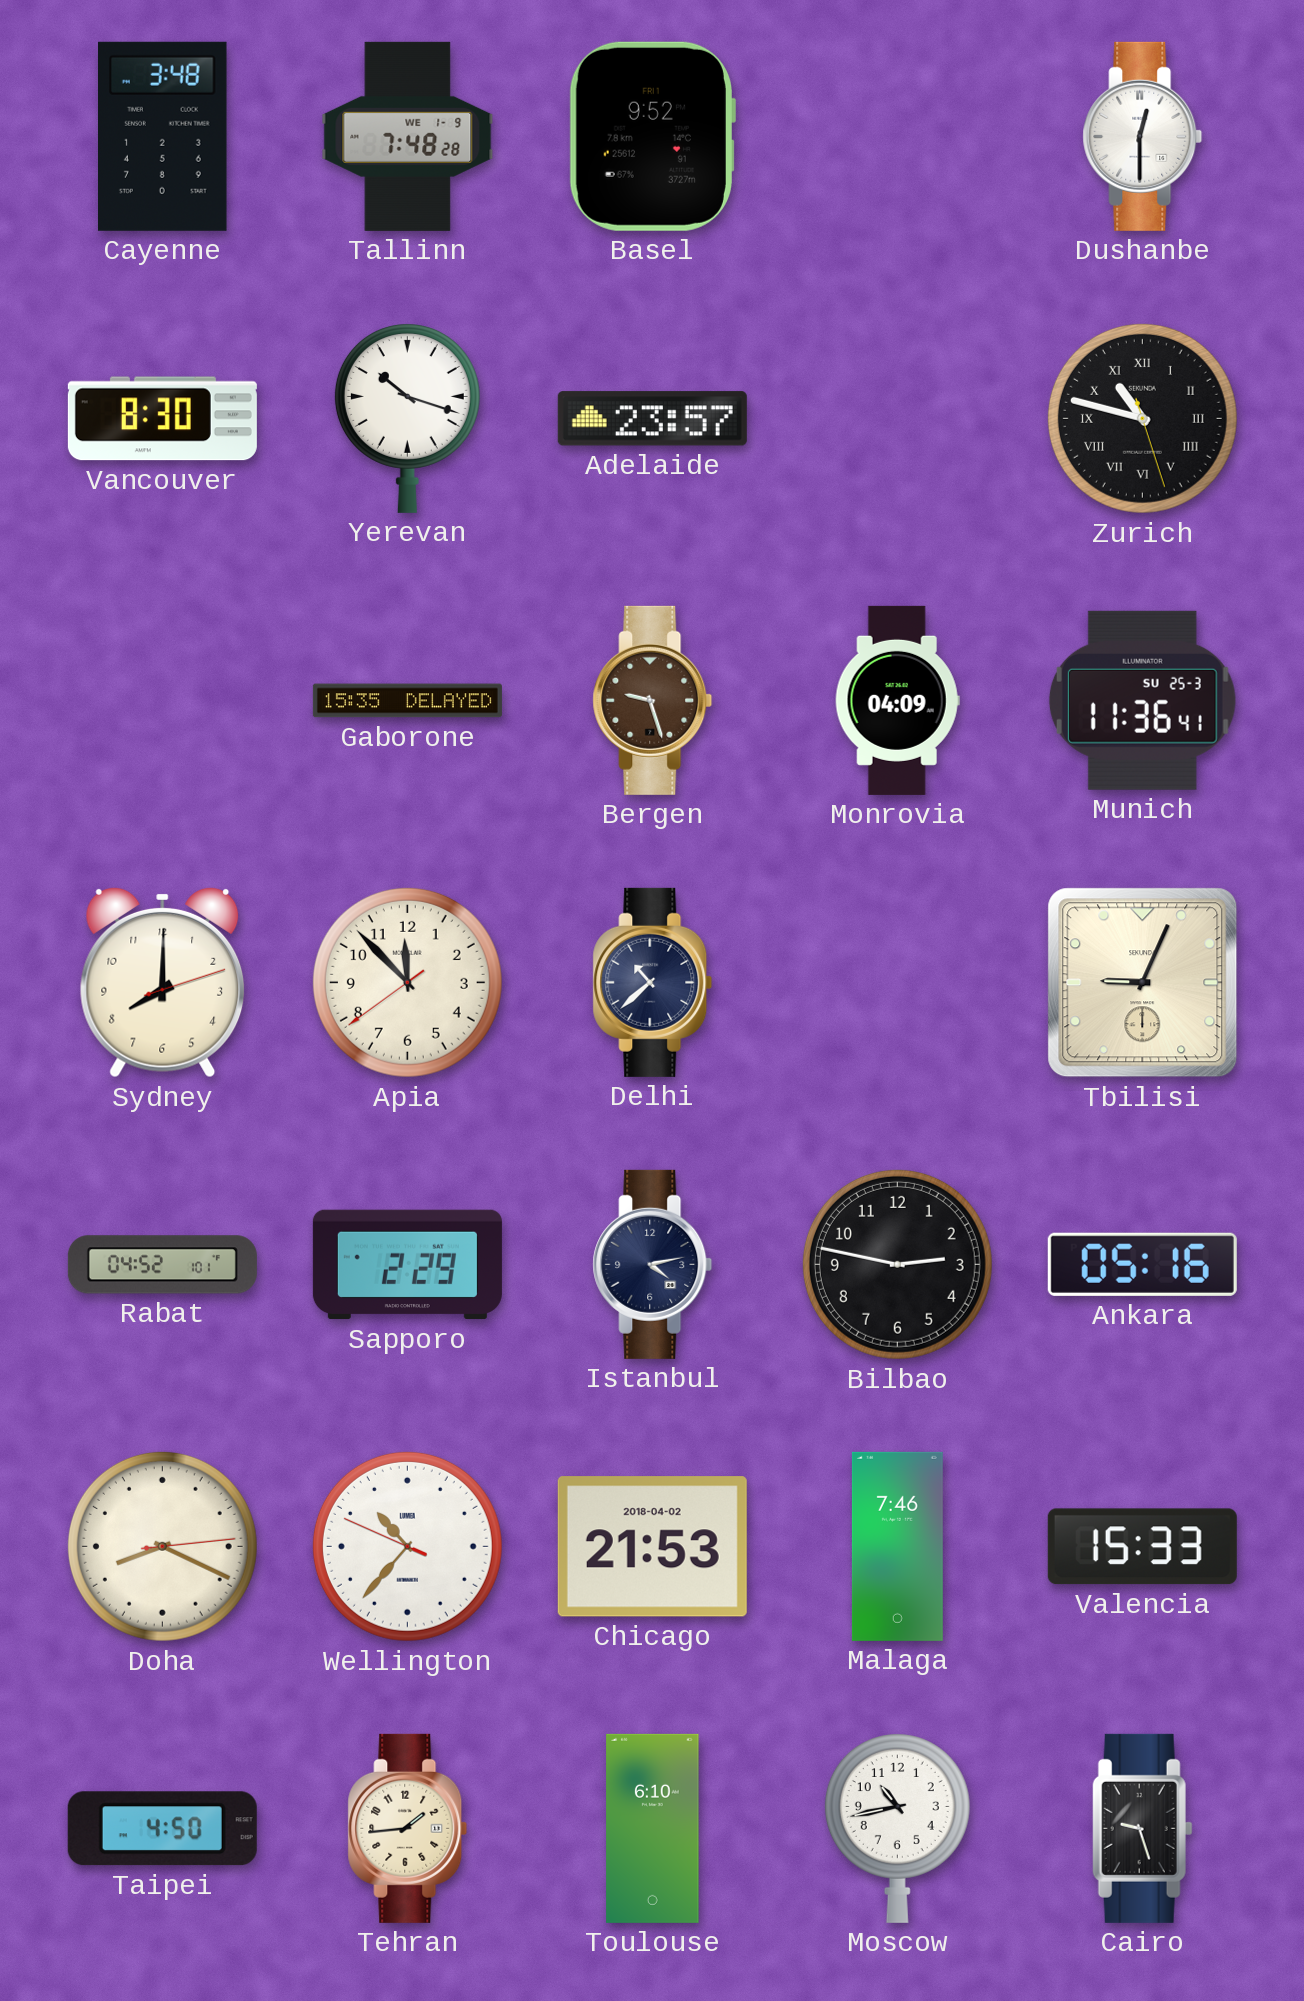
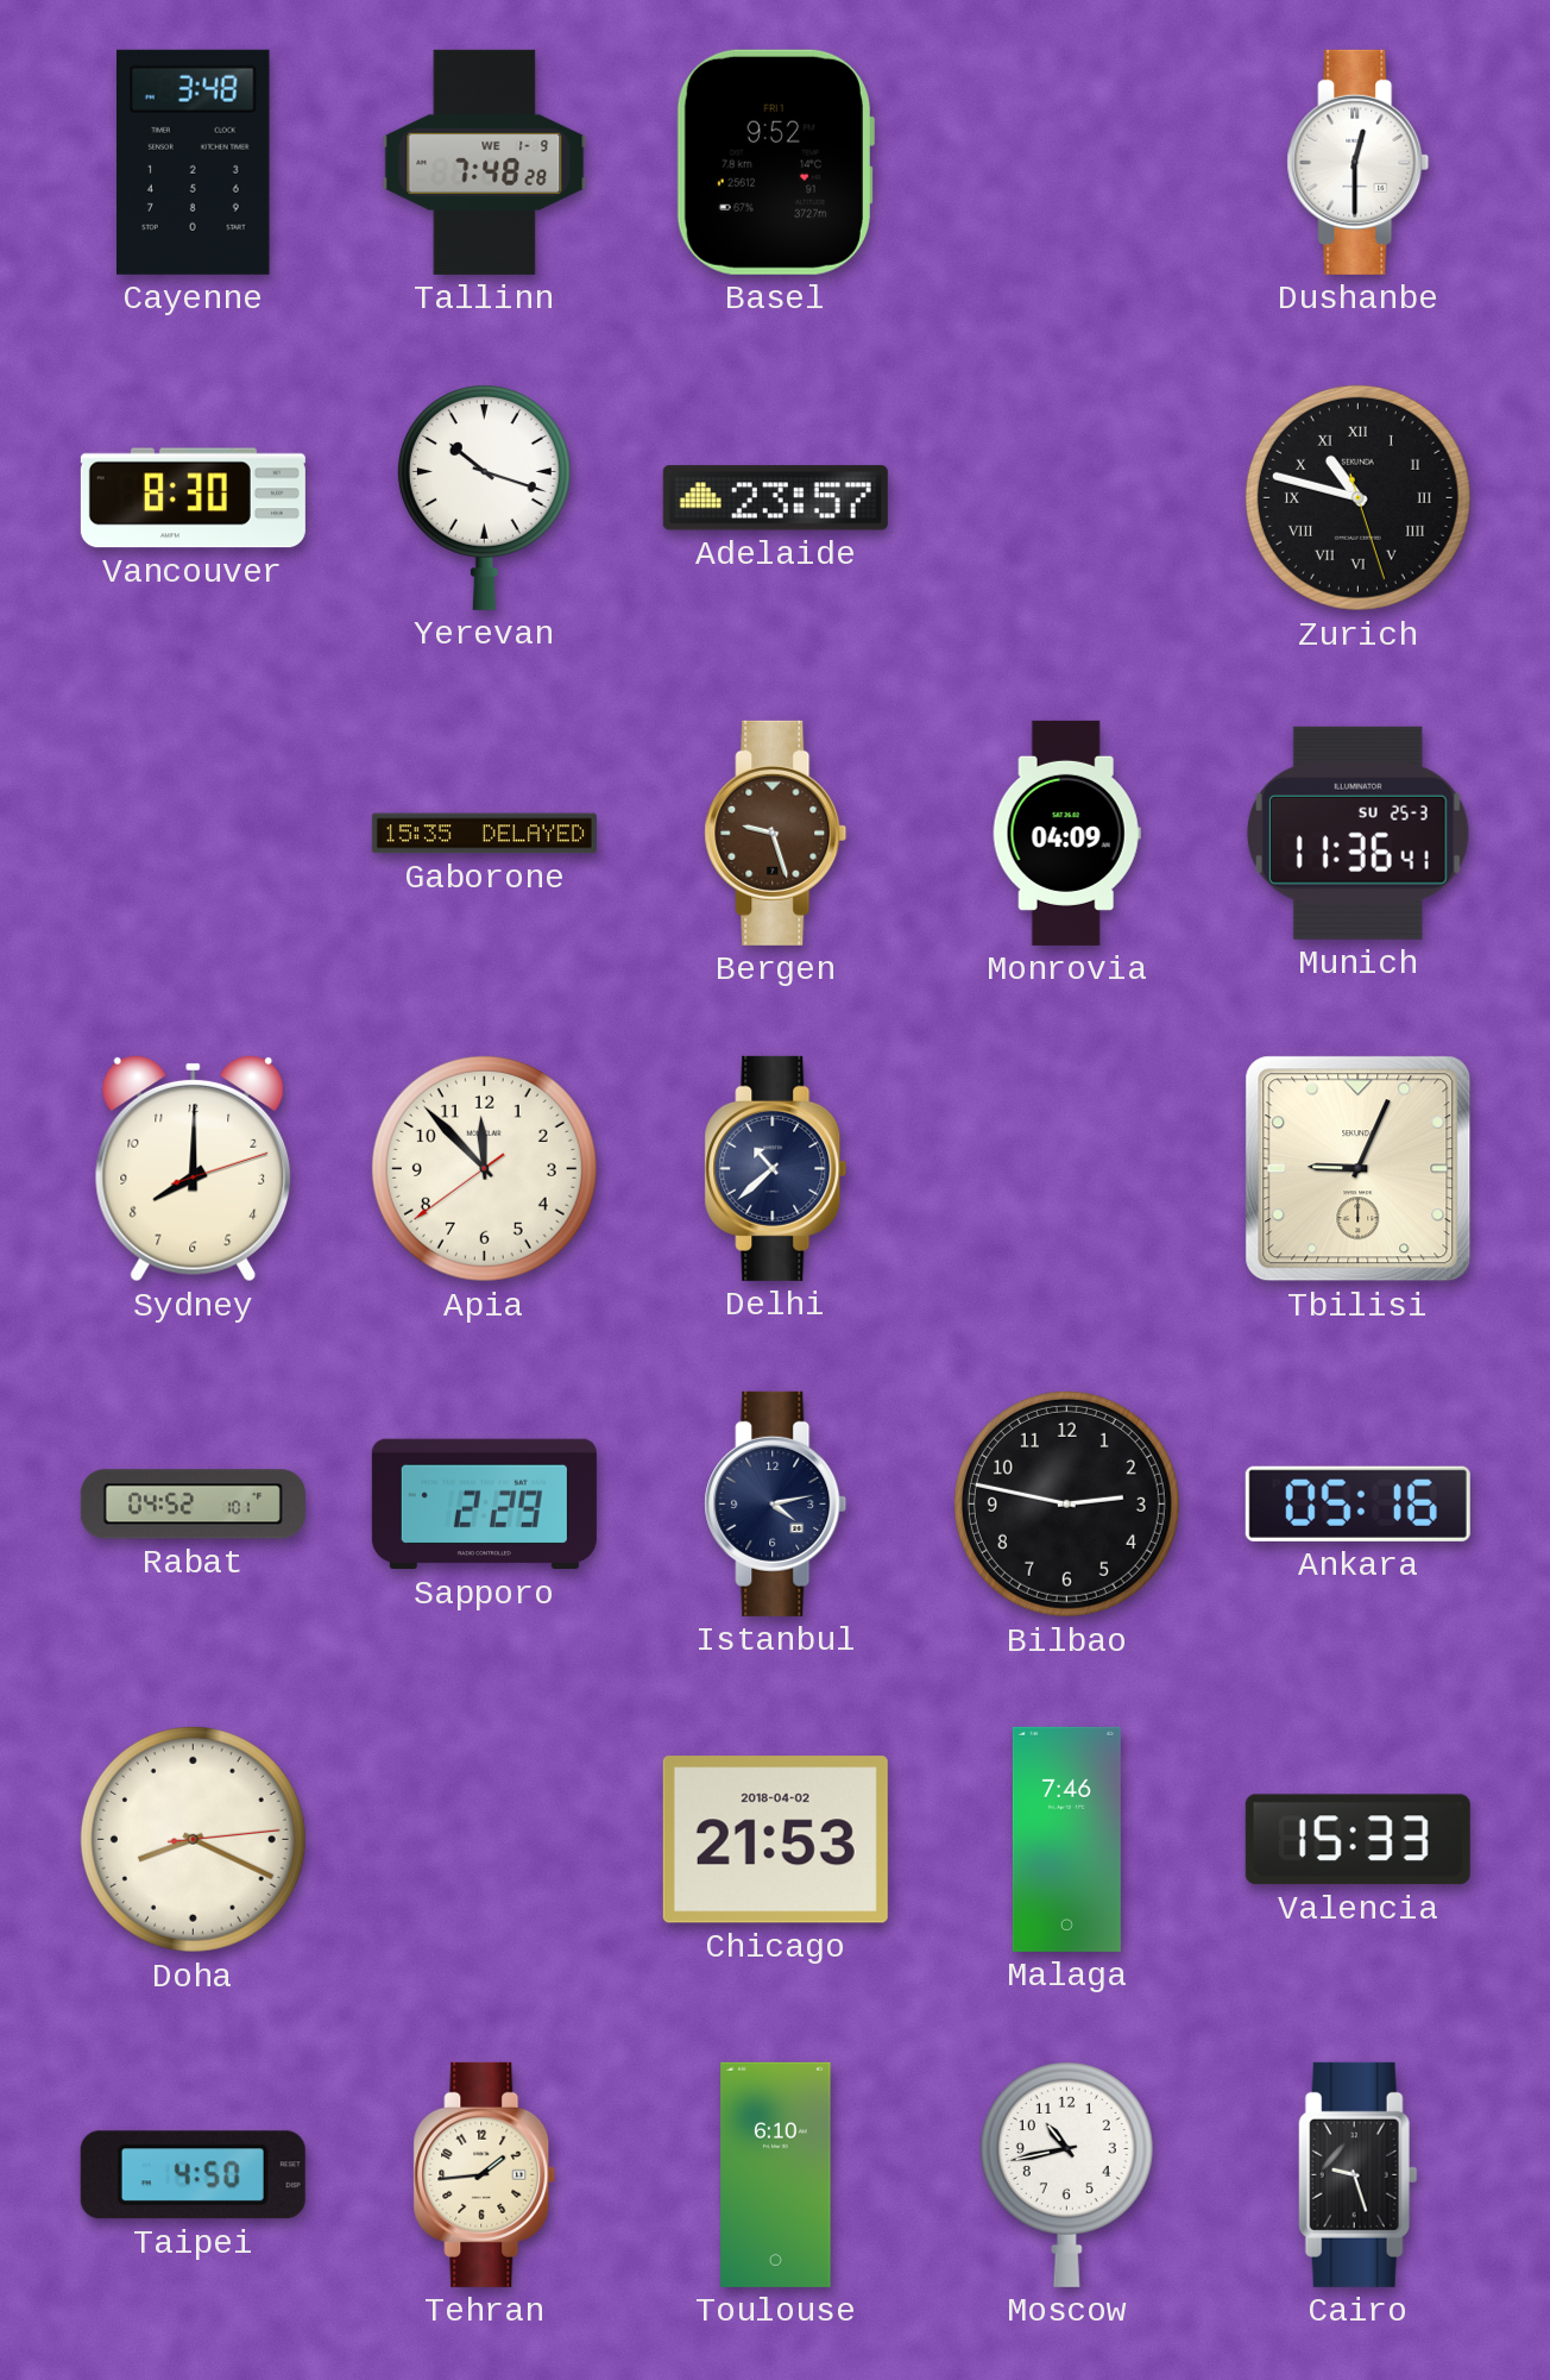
Wellington: 10:36 -> none
